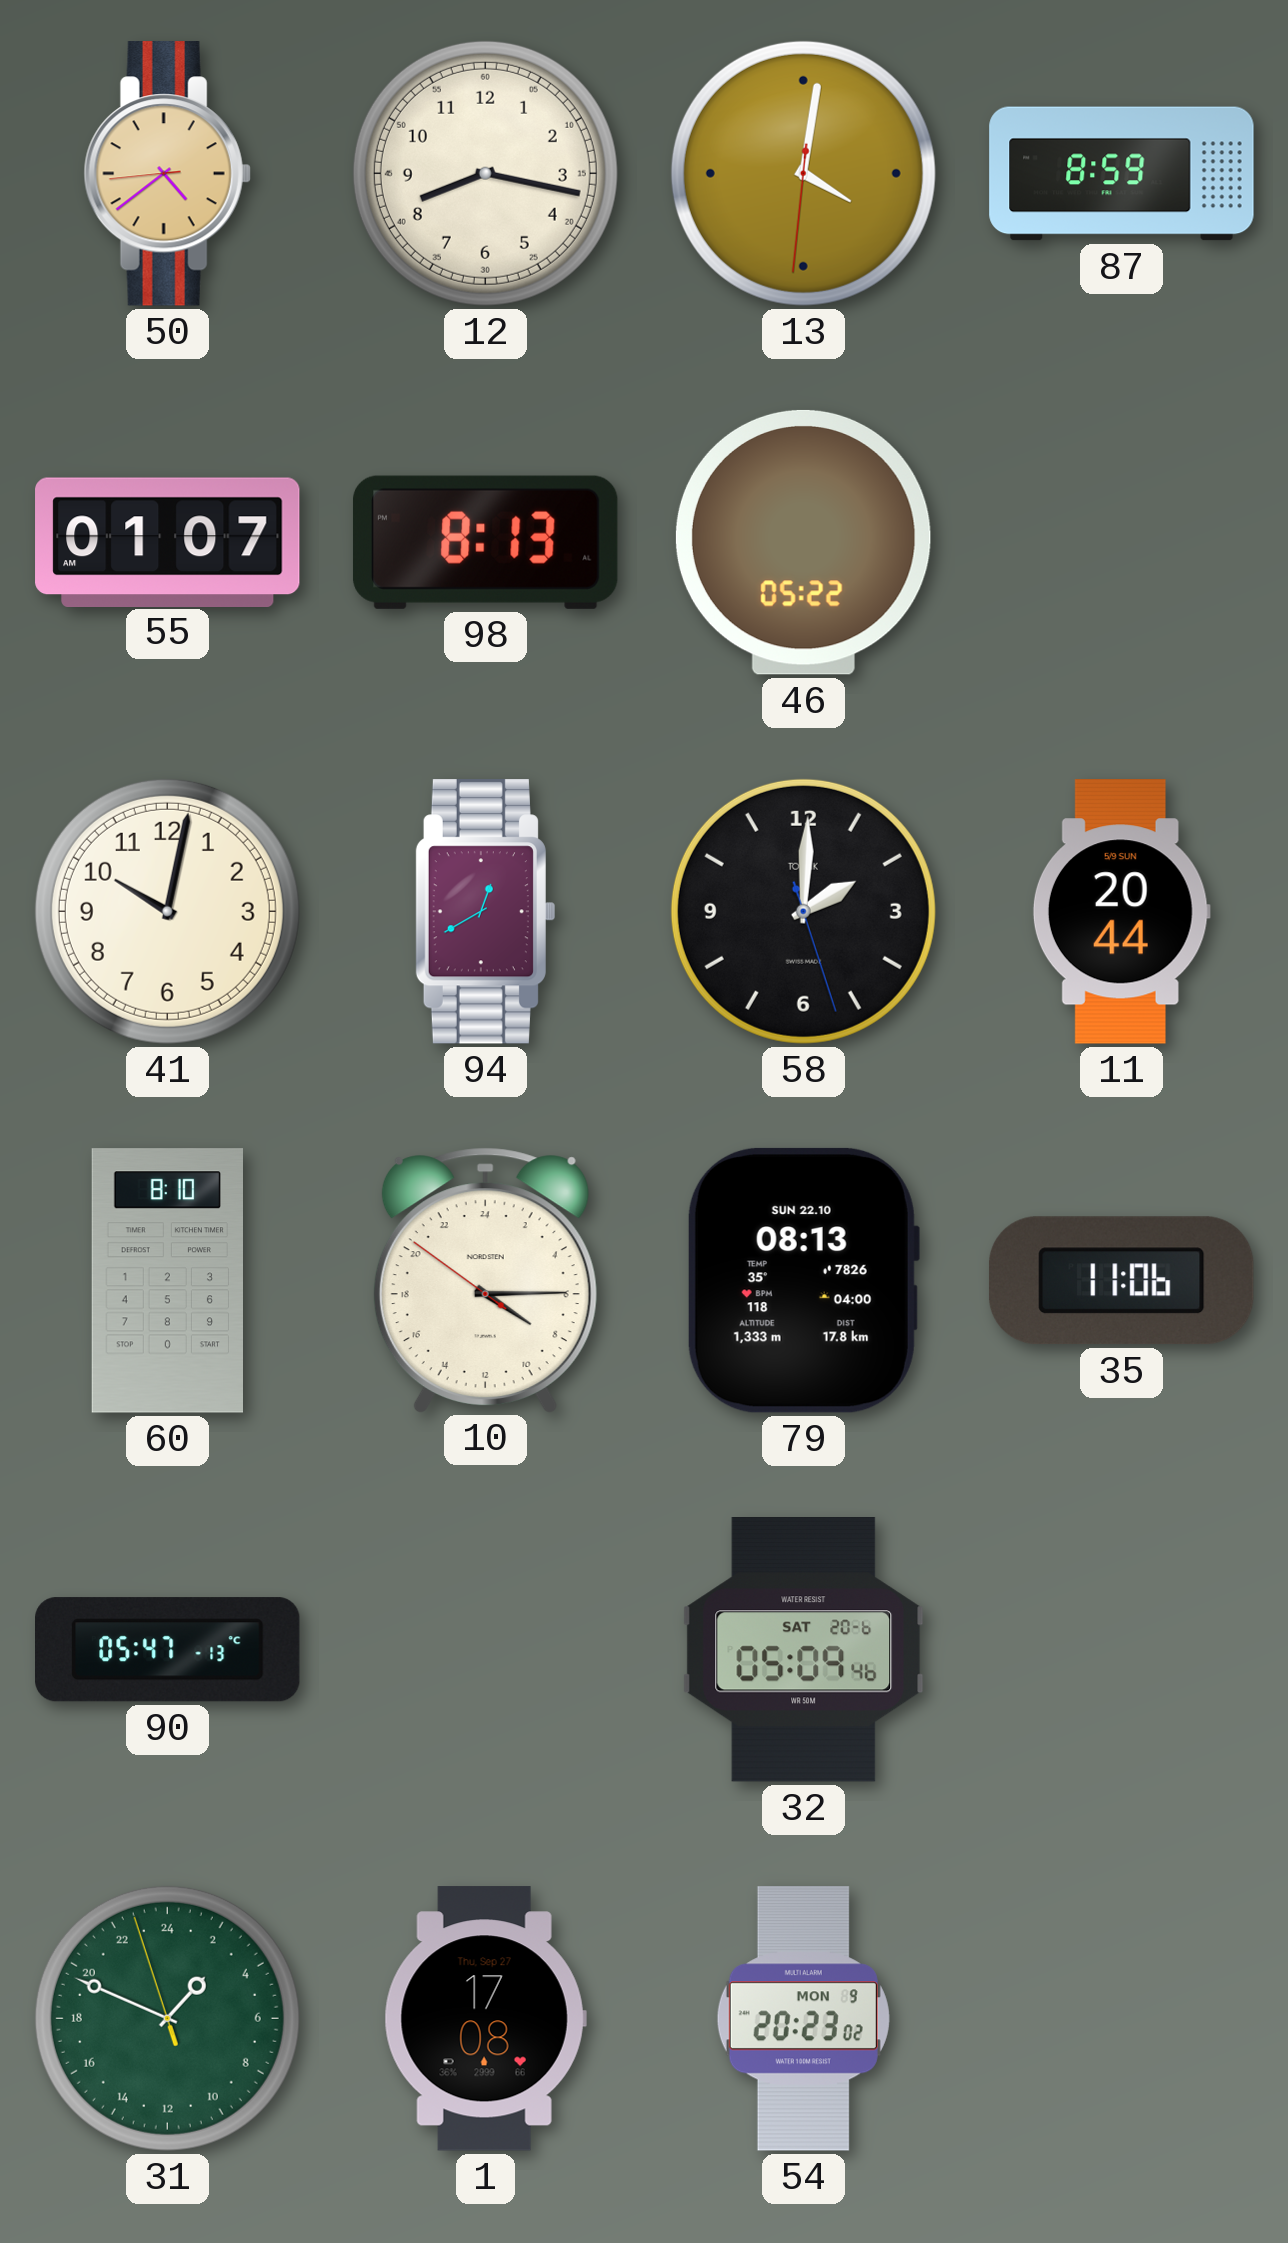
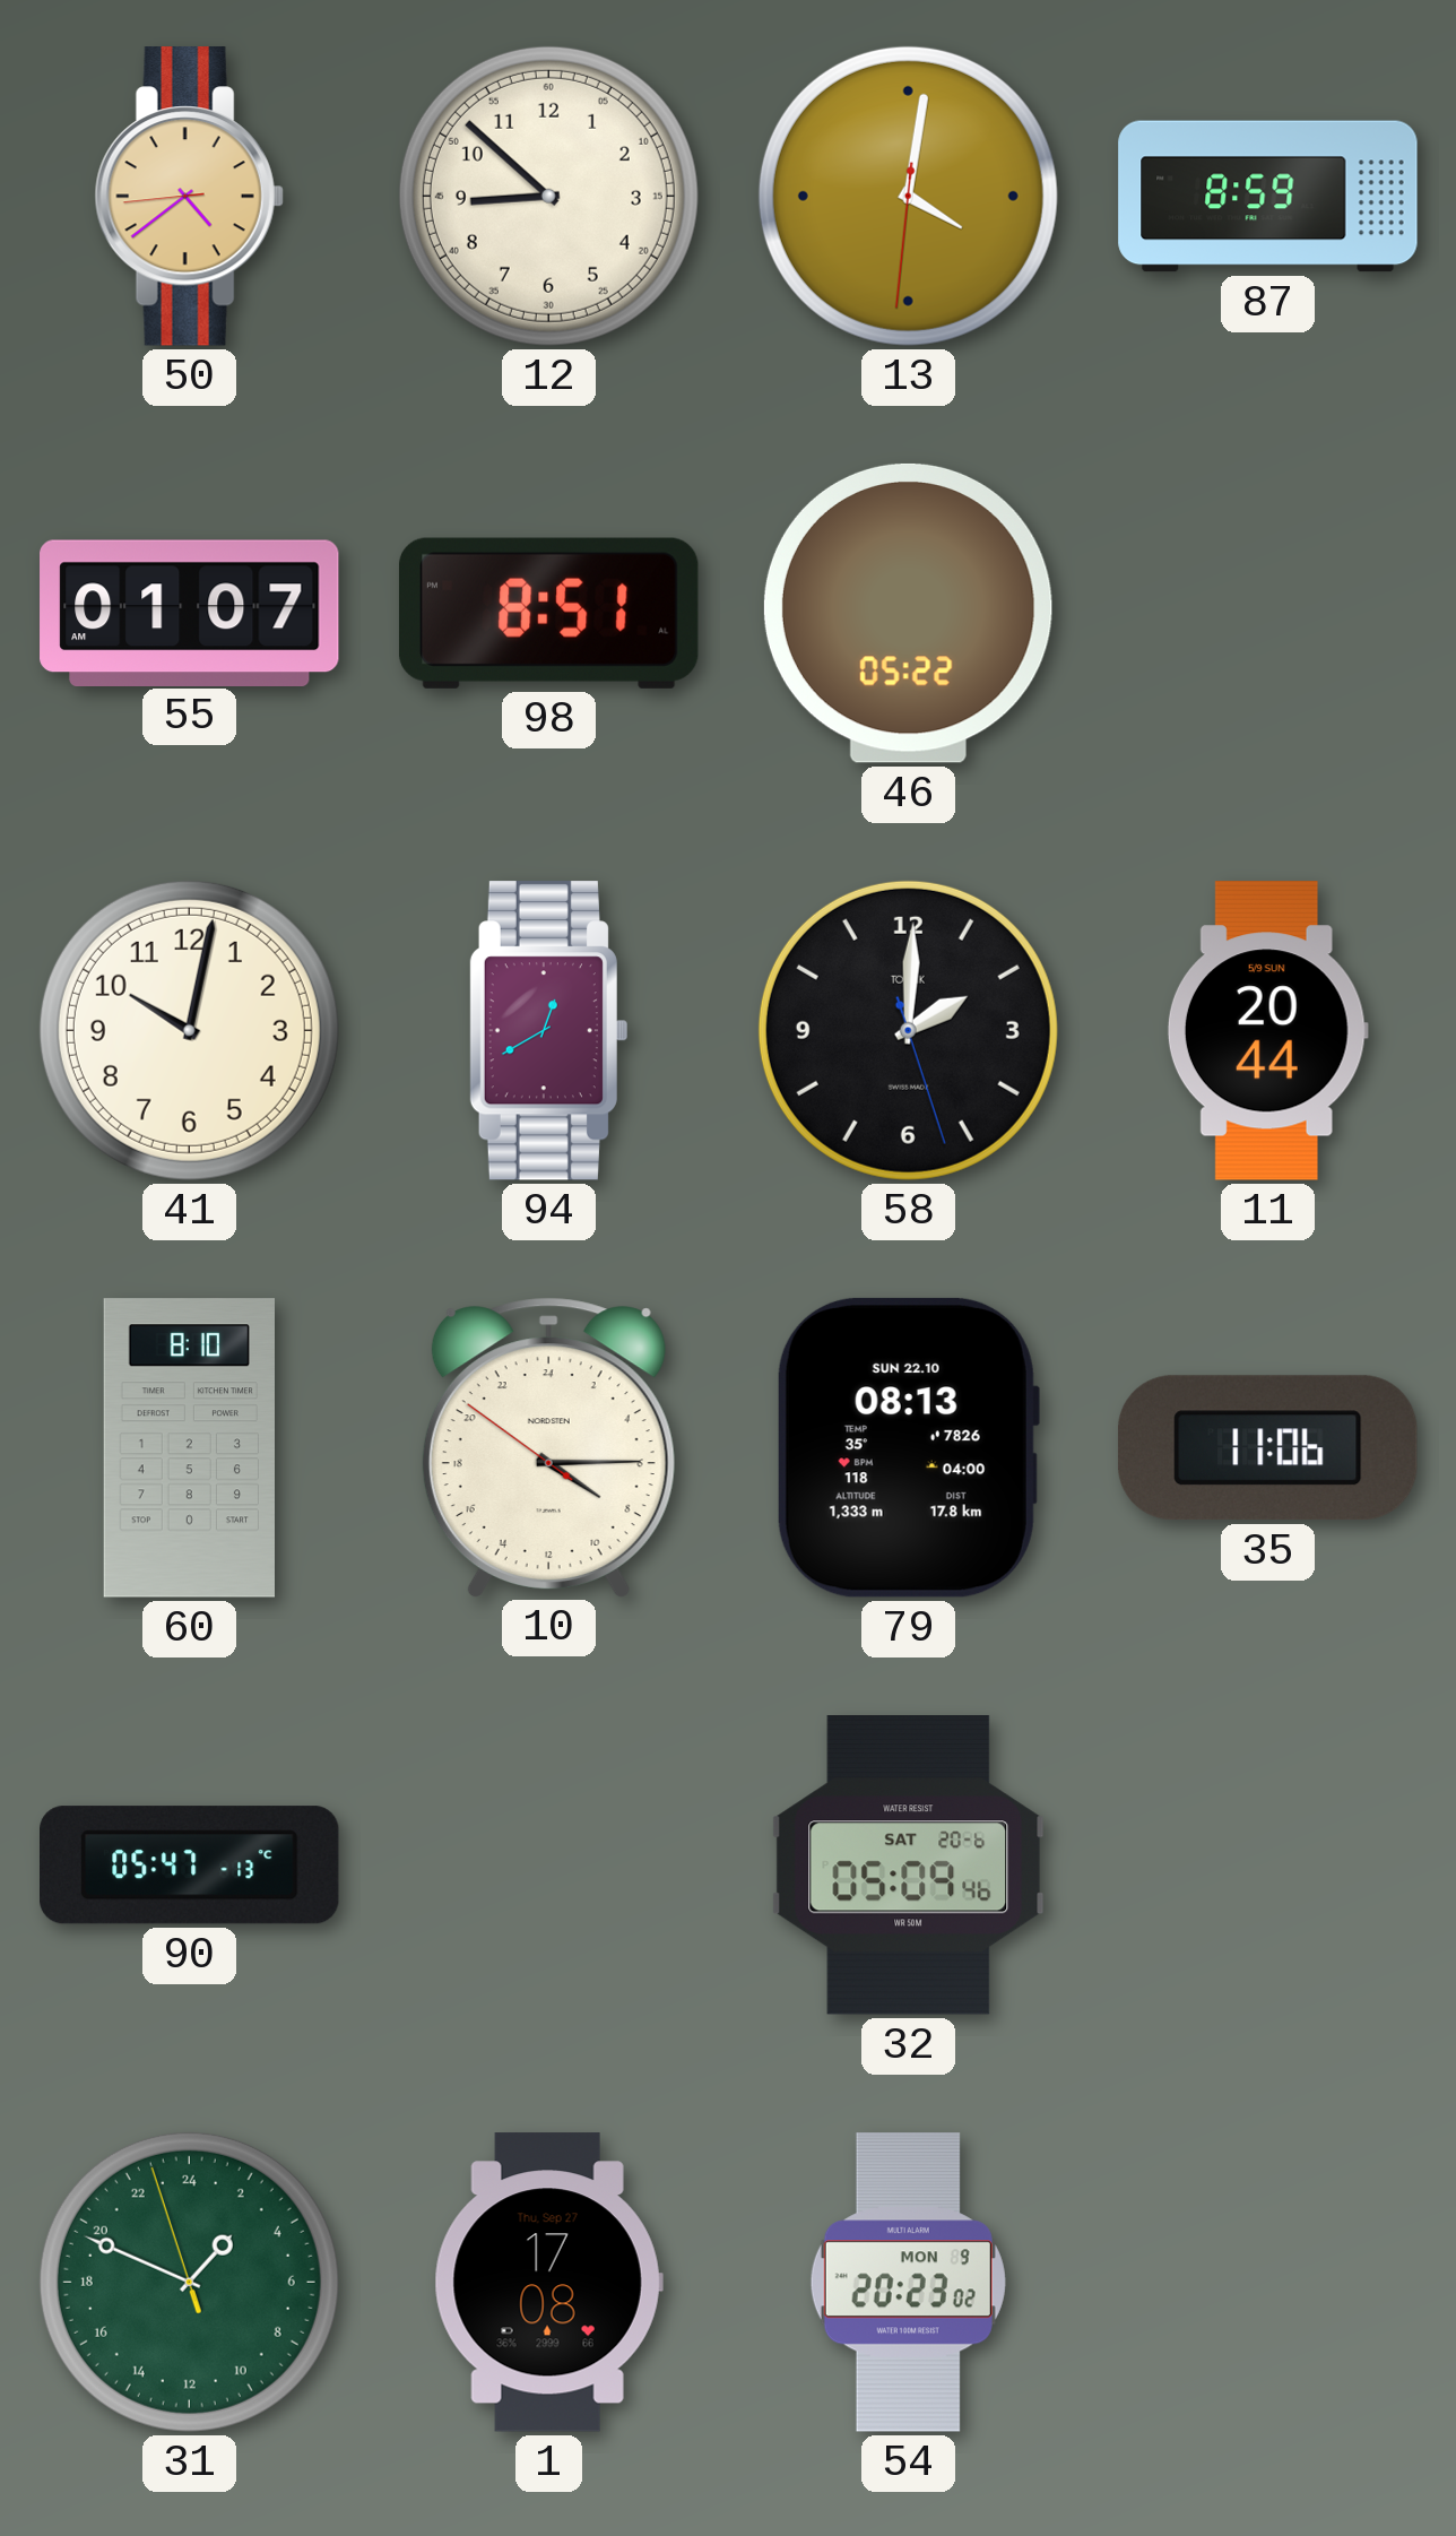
12: 8:17 -> 8:52
98: 8:13 -> 8:51
